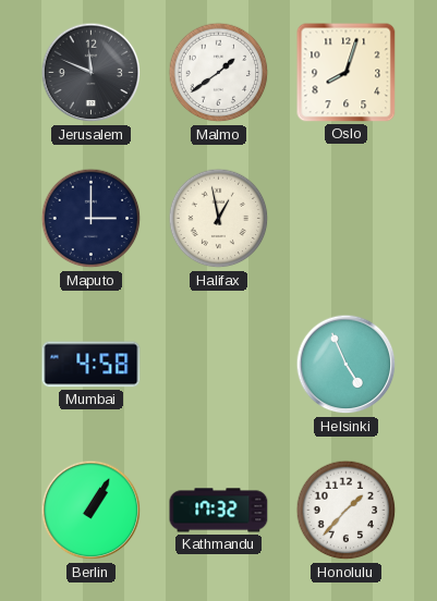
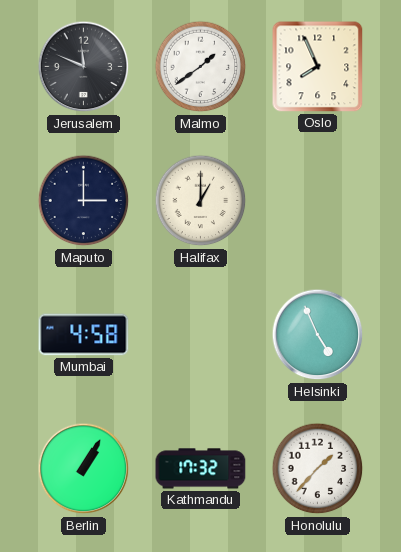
Oslo: 8:03 -> 7:56
Halifax: 12:58 -> 1:00
